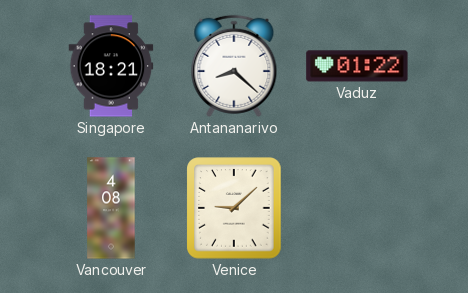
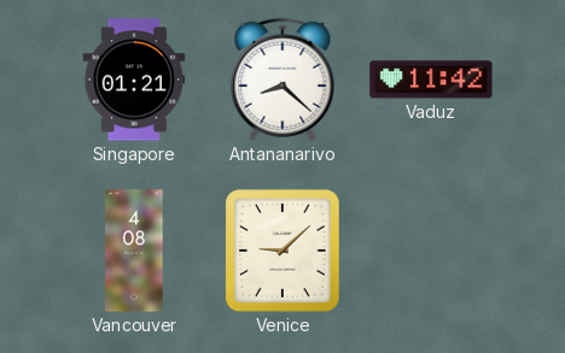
Singapore: 18:21 -> 01:21
Vaduz: 01:22 -> 11:42
